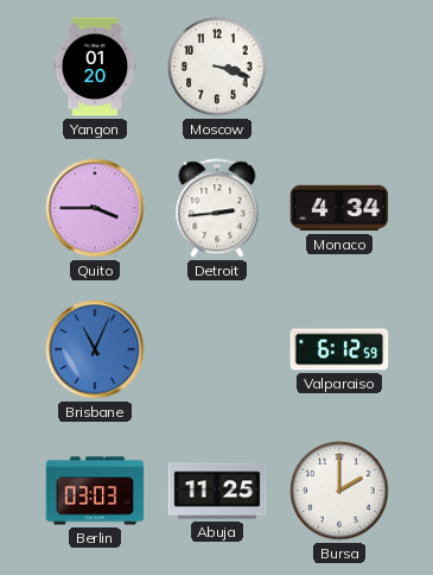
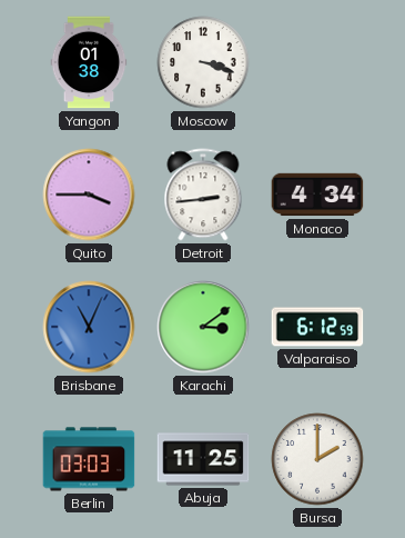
Yangon: 01:20 -> 01:38
Karachi: none -> 3:09
